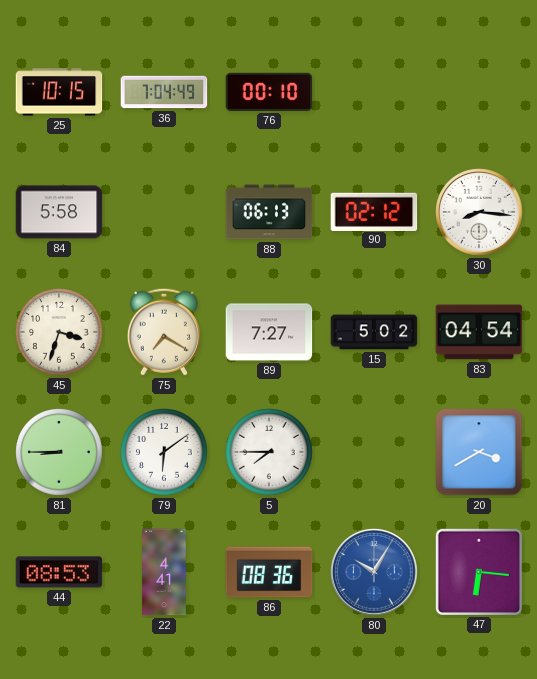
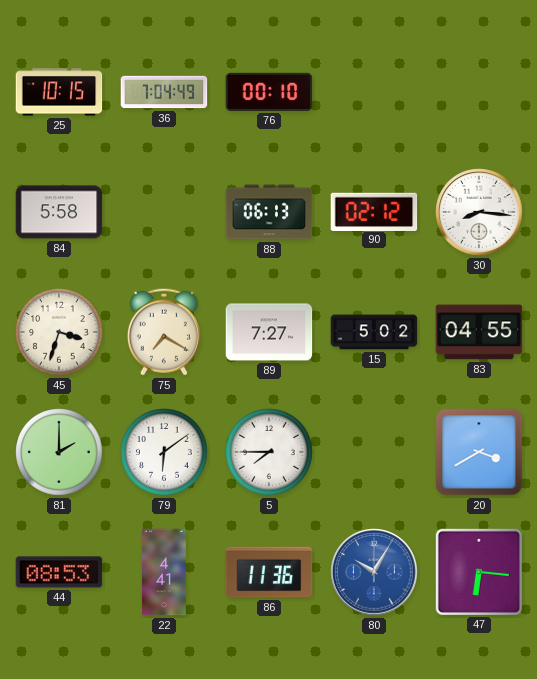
83: 04:54 -> 04:55
81: 8:45 -> 2:00
86: 08:36 -> 11:36
